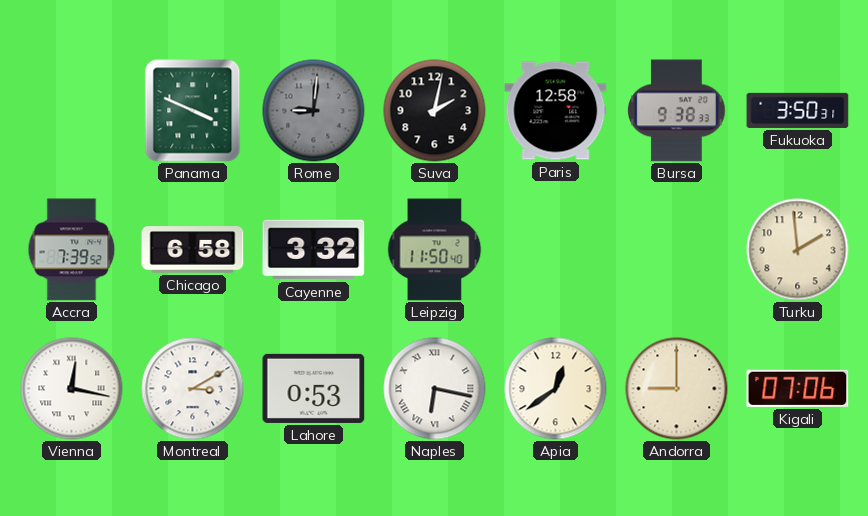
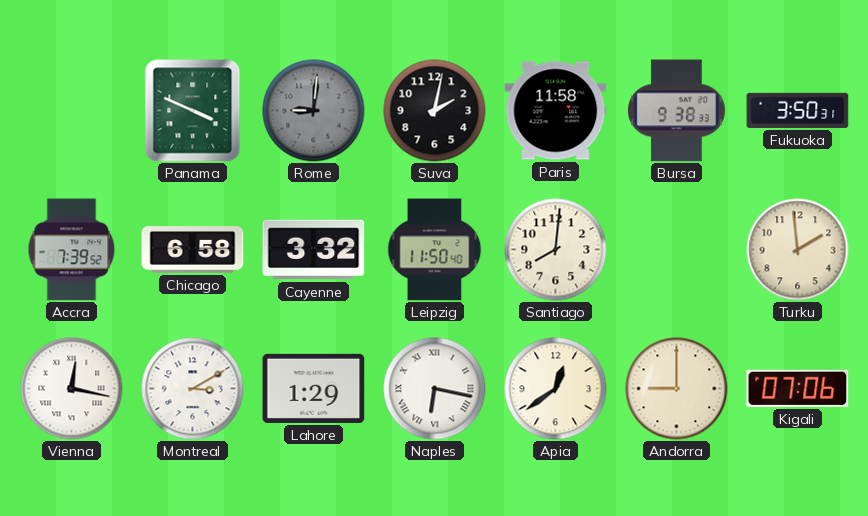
Paris: 12:58 -> 11:58
Santiago: none -> 8:01
Lahore: 0:53 -> 1:29
